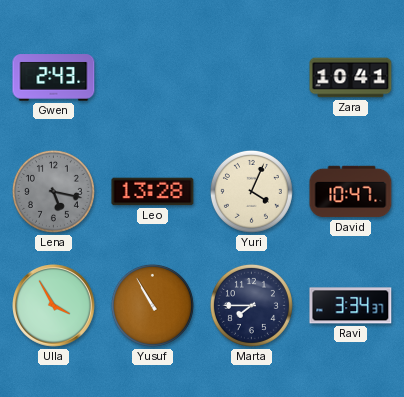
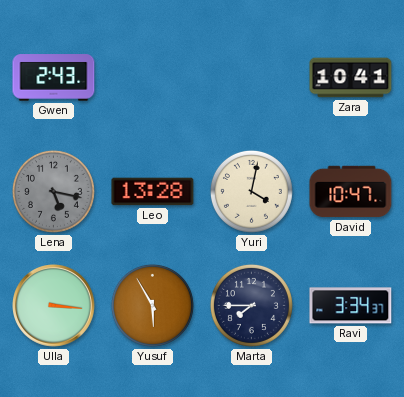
Yuri: 4:04 -> 4:02
Ulla: 3:55 -> 3:16
Yusuf: 10:55 -> 5:55
